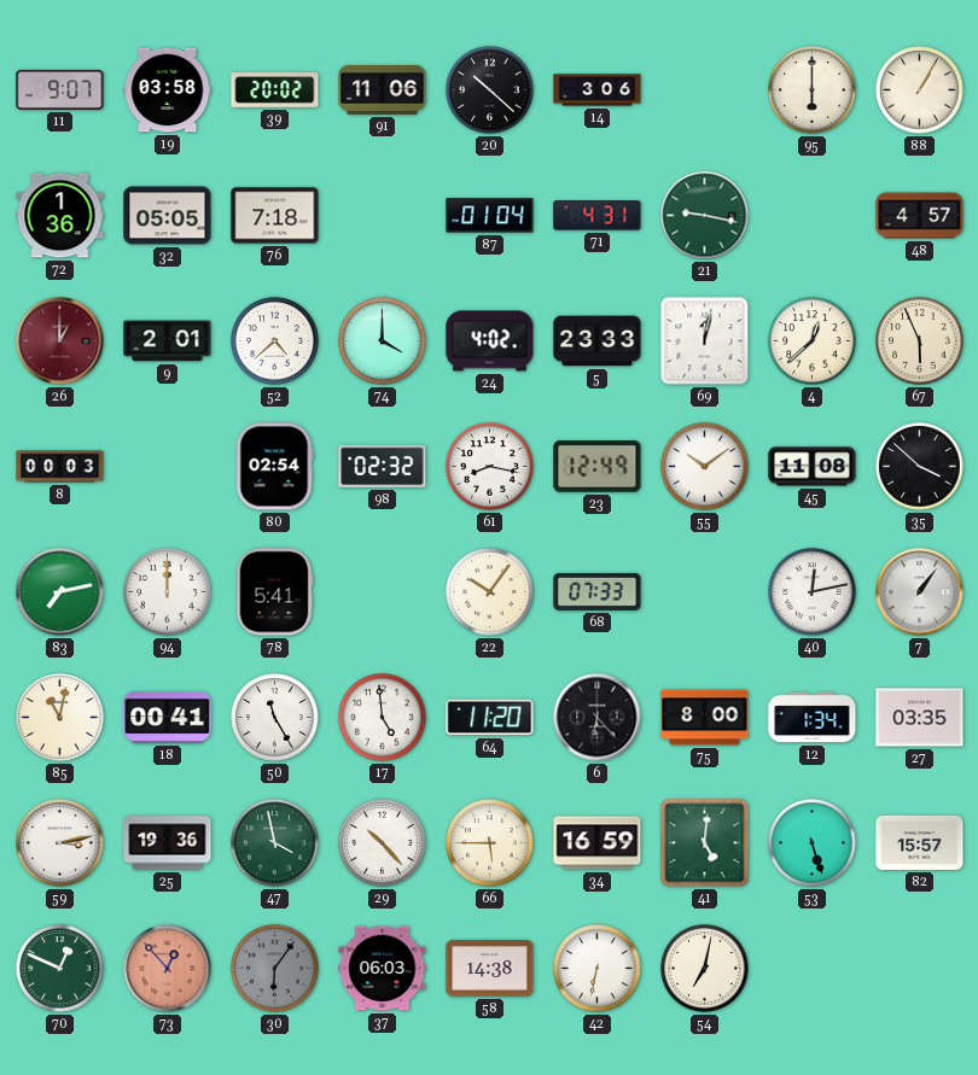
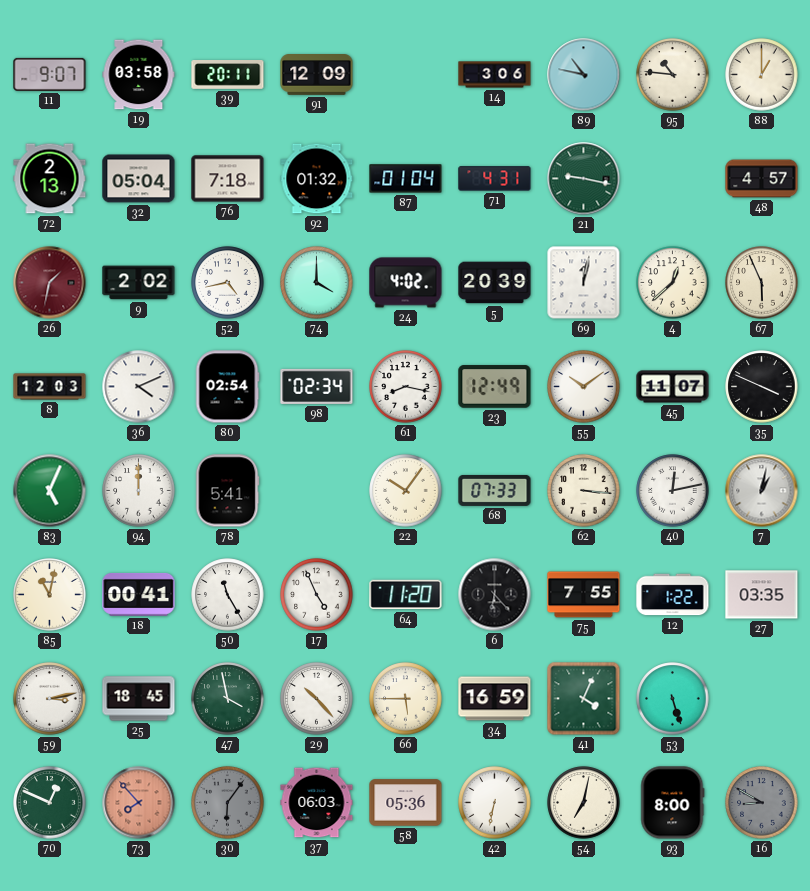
39: 20:02 -> 20:11
91: 11:06 -> 12:09
20: 10:22 -> none
89: none -> 10:47
95: 6:00 -> 10:46
88: 1:05 -> 1:00
72: 1:36 -> 2:13
32: 05:05 -> 05:04
92: none -> 01:32
26: 1:00 -> 1:32
9: 2:01 -> 2:02
52: 4:38 -> 4:43
5: 23:33 -> 20:39
8: 00:03 -> 12:03
36: none -> 4:11
98: 02:32 -> 02:34
45: 11:08 -> 11:07
35: 3:52 -> 3:49
83: 7:13 -> 5:04
62: none -> 3:16
7: 1:06 -> 1:02
17: 4:59 -> 4:56
75: 8:00 -> 7:55
12: 1:34 -> 1:22
25: 19:36 -> 18:45
41: 5:01 -> 4:04
82: 15:57 -> none
73: 12:53 -> 7:53
58: 14:38 -> 05:36
93: none -> 8:00
16: none -> 8:50
